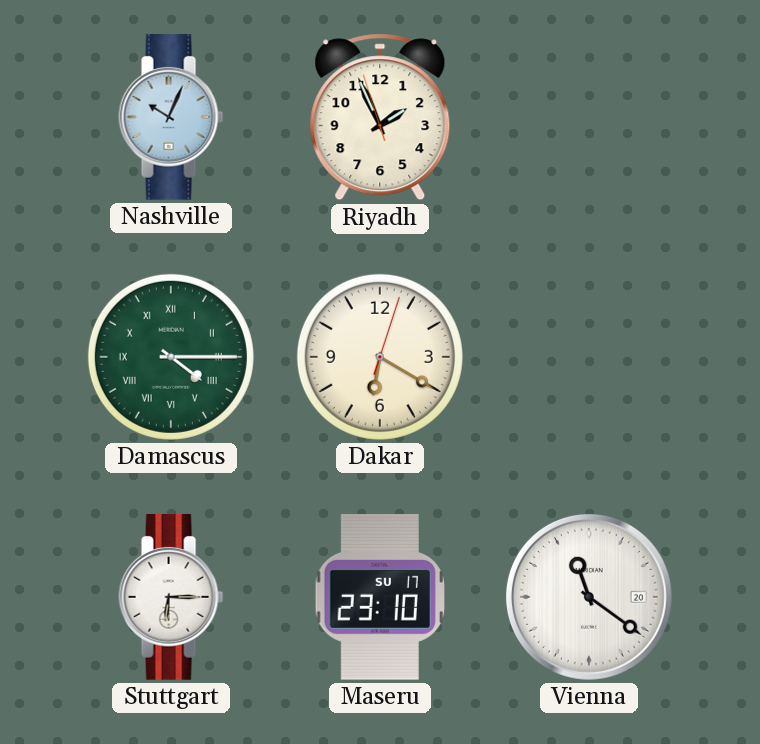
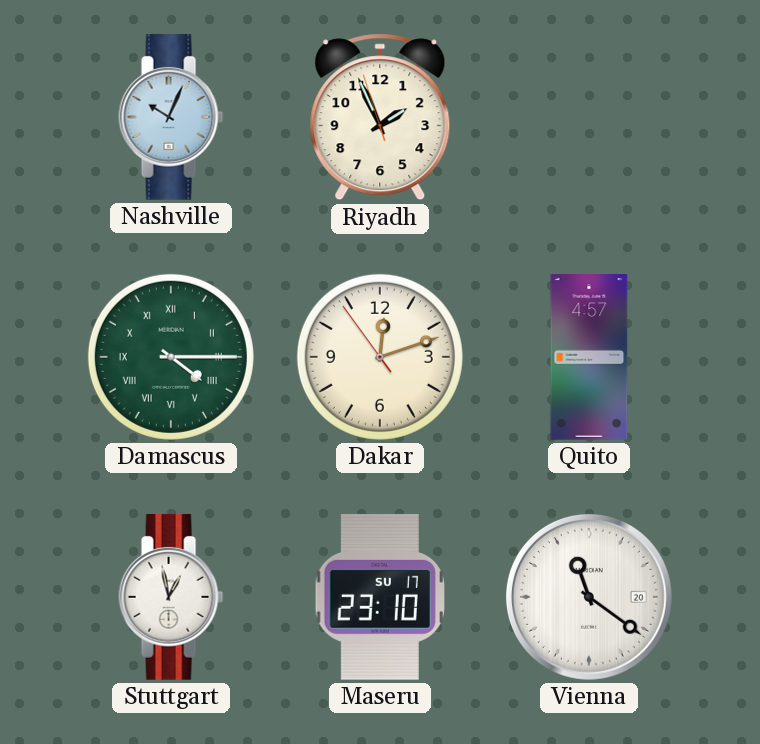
Dakar: 6:20 -> 12:11
Quito: none -> 4:57
Stuttgart: 6:15 -> 12:58
